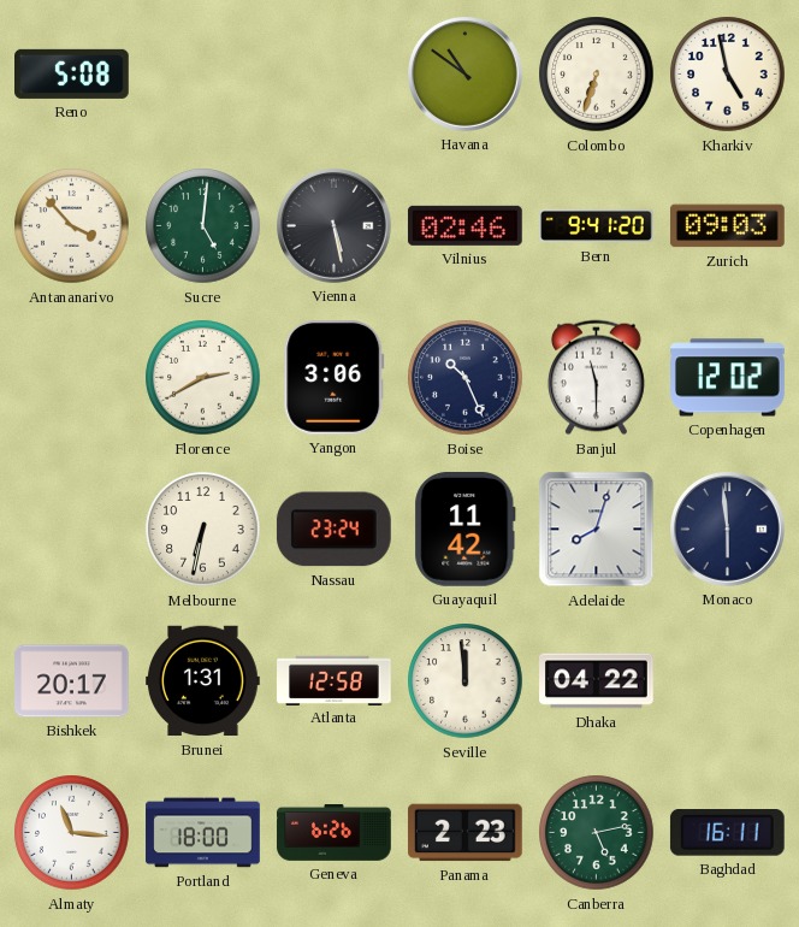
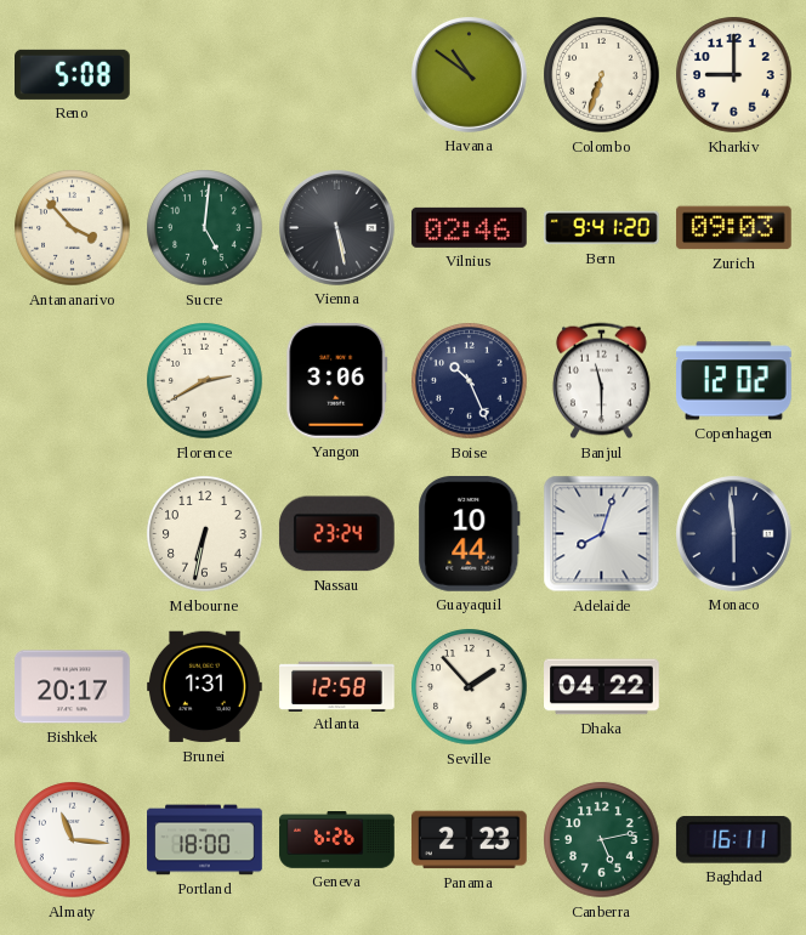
Kharkiv: 4:58 -> 9:00
Guayaquil: 11:42 -> 10:44
Seville: 11:59 -> 1:53
